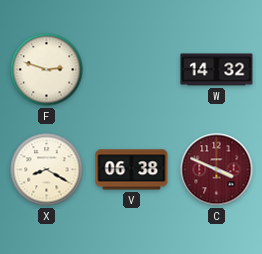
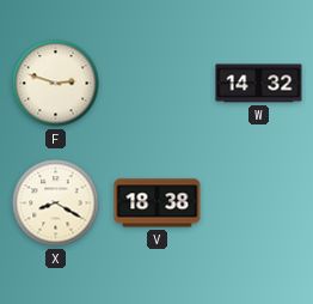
V: 06:38 -> 18:38
C: 3:49 -> none
